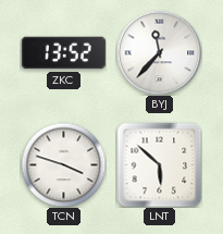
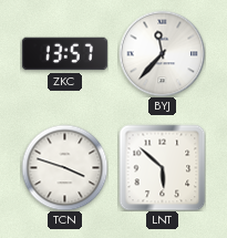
ZKC: 13:52 -> 13:57
